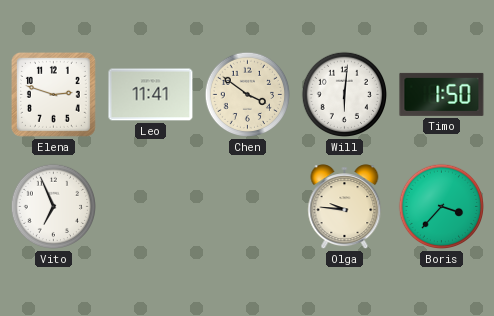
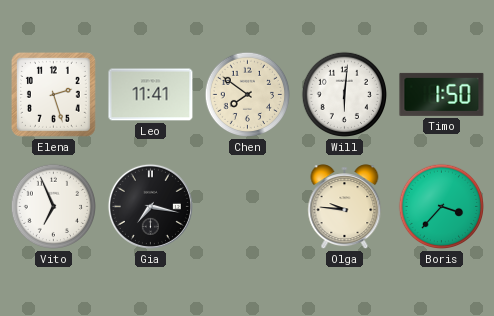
Elena: 2:48 -> 2:27
Chen: 3:51 -> 7:51
Gia: none -> 7:17
